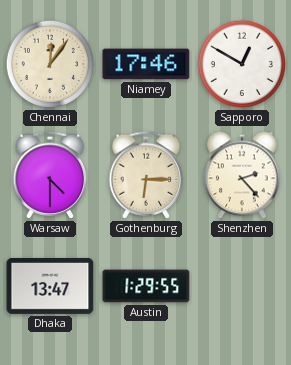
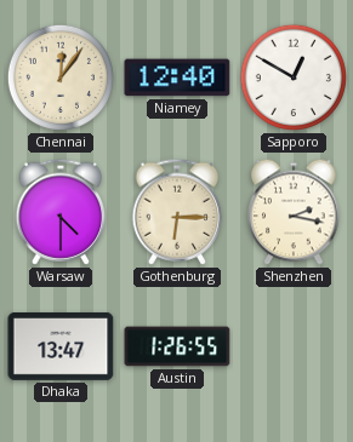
Niamey: 17:46 -> 12:40
Shenzhen: 2:23 -> 2:17
Austin: 1:29 -> 1:26
